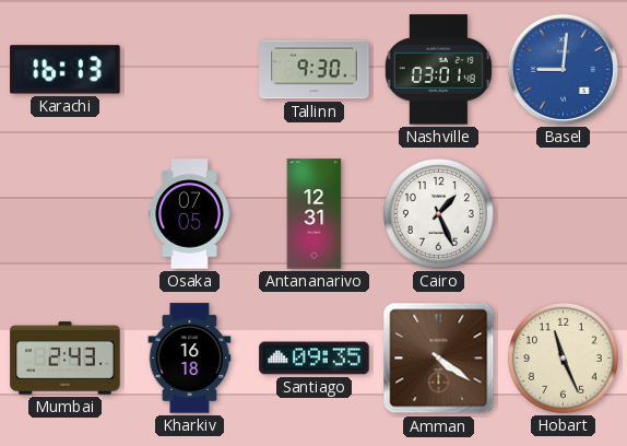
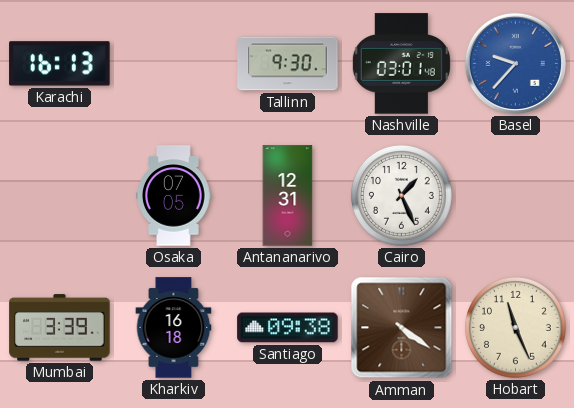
Basel: 9:01 -> 9:37
Mumbai: 2:43 -> 3:39
Santiago: 09:35 -> 09:38
